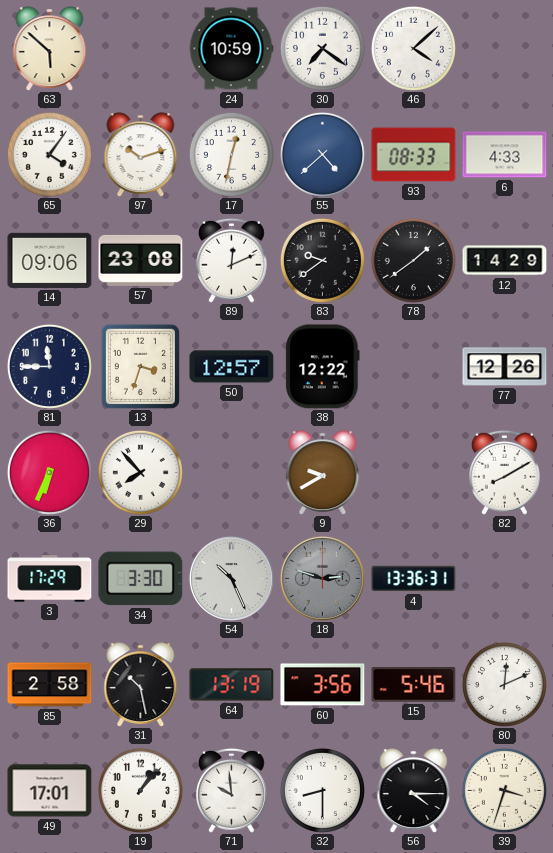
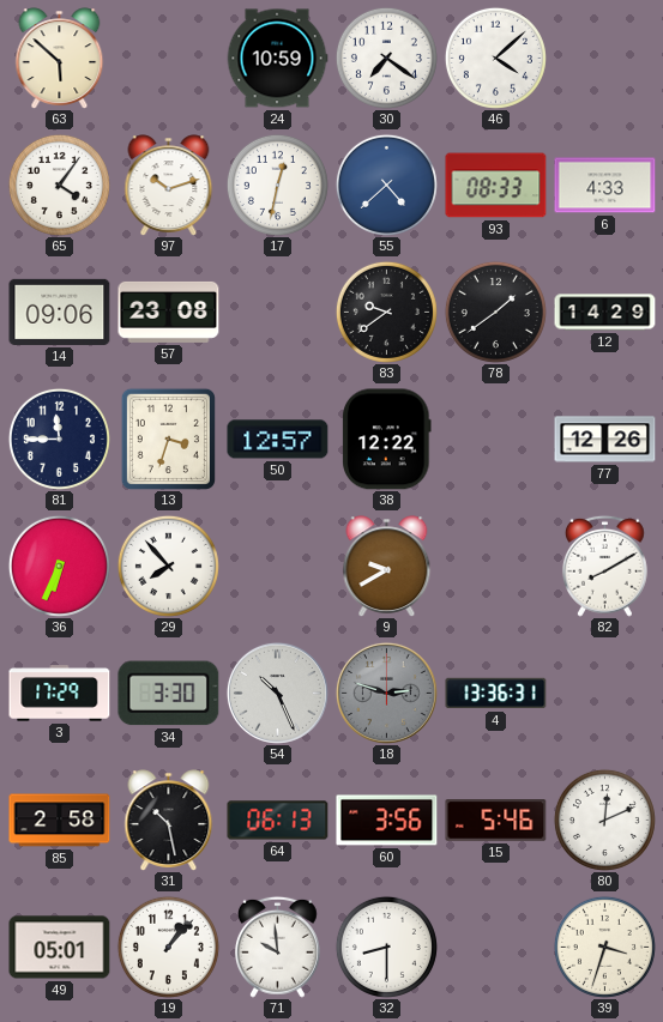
89: 12:11 -> none
64: 13:19 -> 06:13
49: 17:01 -> 05:01
56: 4:15 -> none
